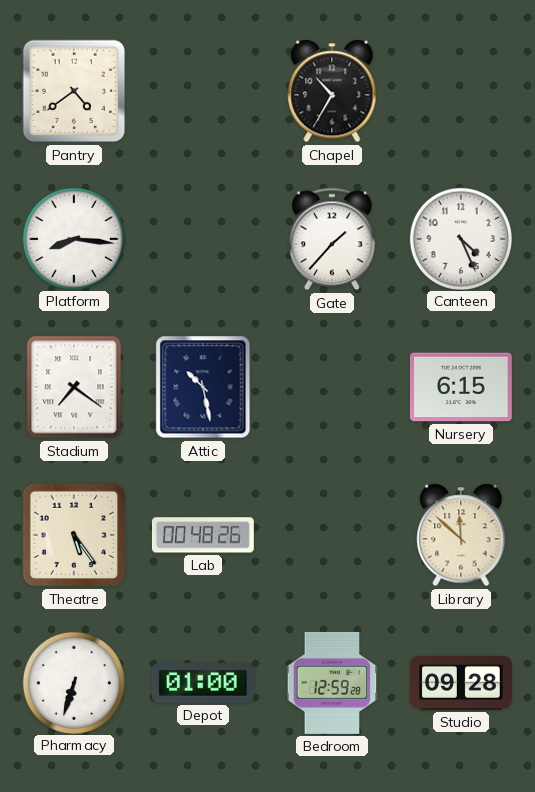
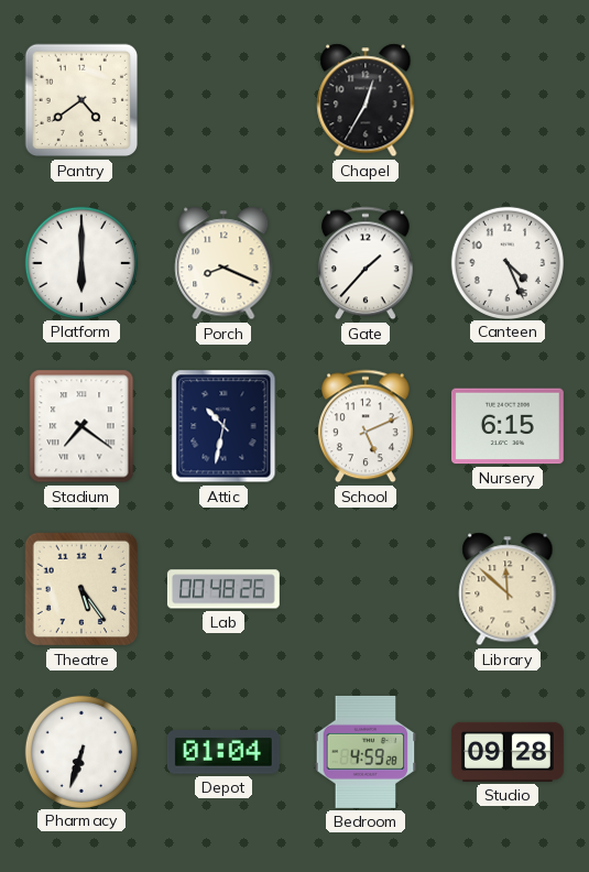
Chapel: 10:35 -> 12:35
Platform: 8:16 -> 6:00
Porch: none -> 8:19
Attic: 10:28 -> 10:32
School: none -> 5:11
Depot: 01:00 -> 01:04
Bedroom: 12:59 -> 4:59
